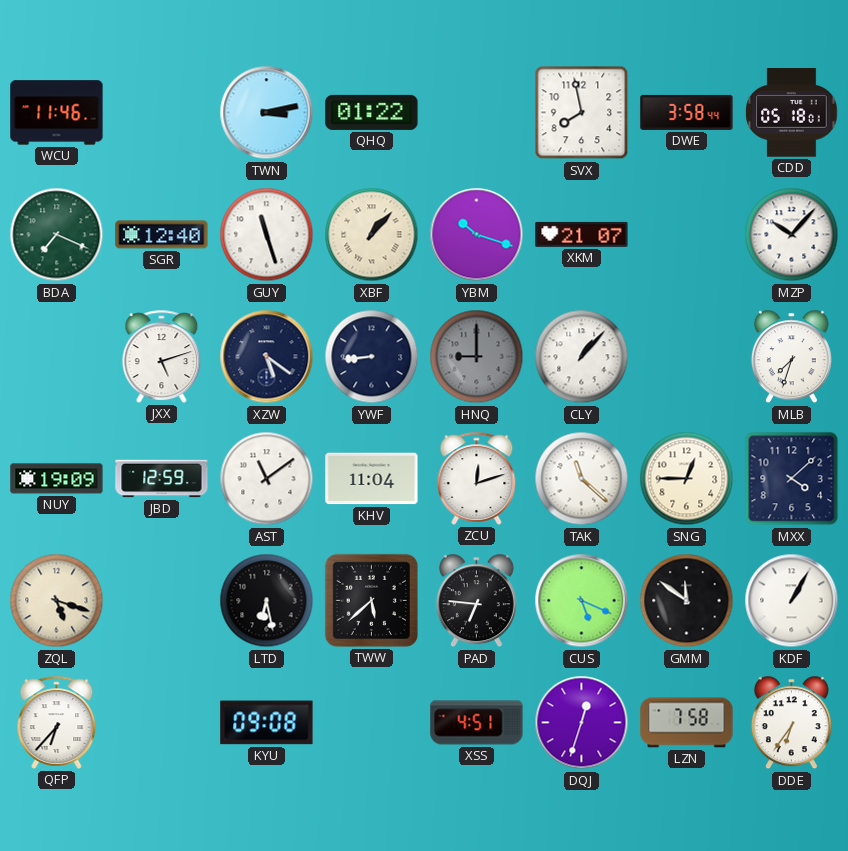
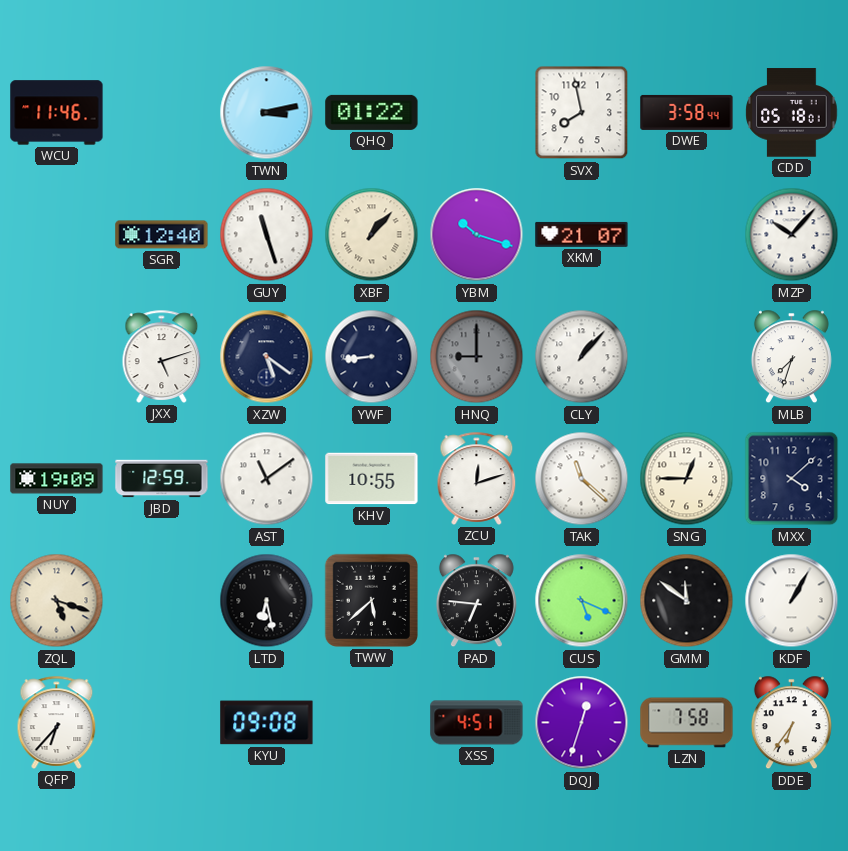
BDA: 7:19 -> none
KHV: 11:04 -> 10:55
